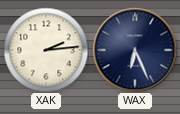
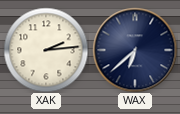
WAX: 6:26 -> 6:38
